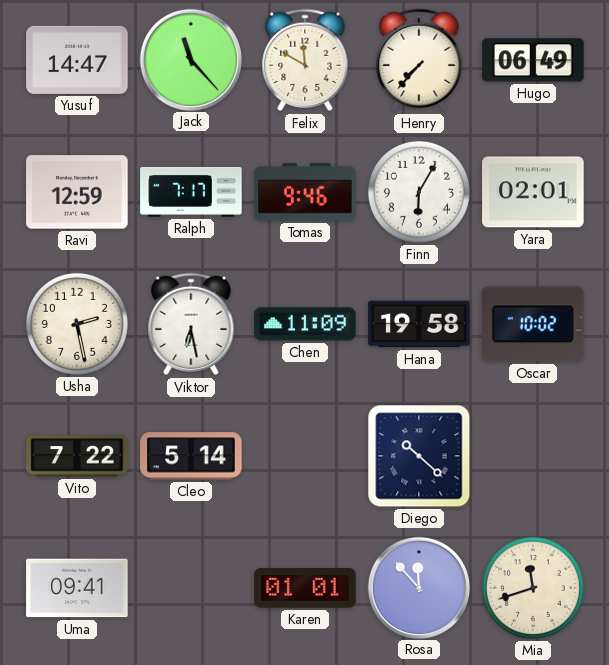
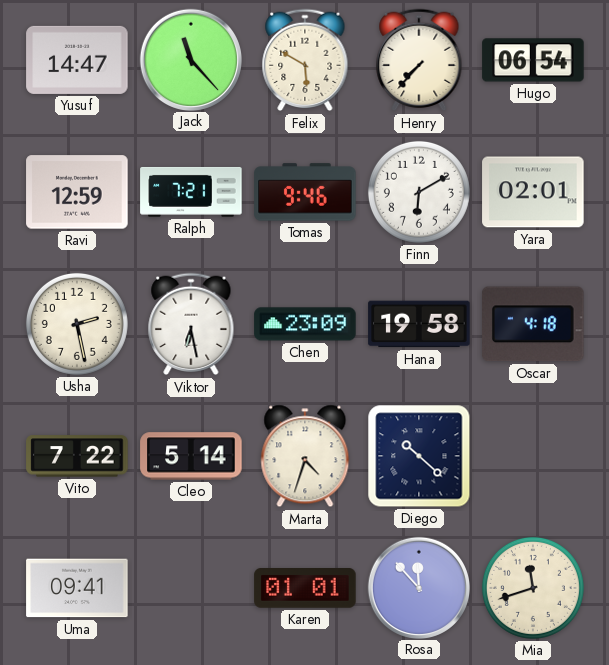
Felix: 11:50 -> 5:50
Hugo: 06:49 -> 06:54
Ralph: 7:17 -> 7:21
Finn: 6:05 -> 6:10
Chen: 11:09 -> 23:09
Oscar: 10:02 -> 4:18
Marta: none -> 4:33
